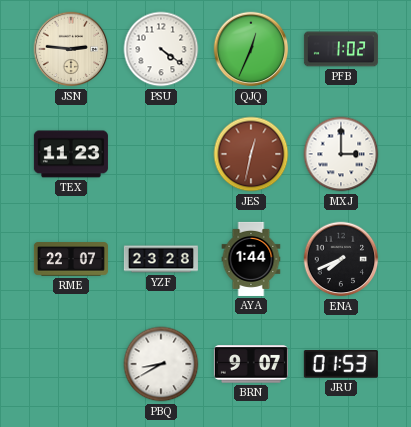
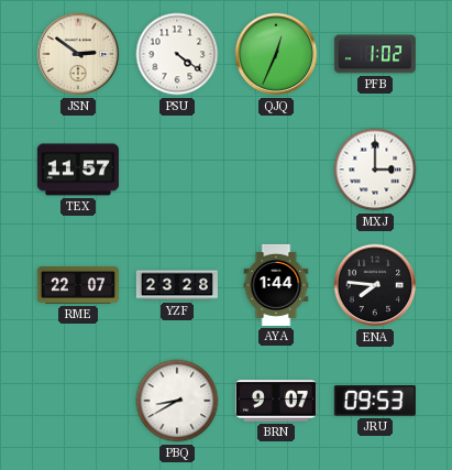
JSN: 2:46 -> 2:51
TEX: 11:23 -> 11:57
JES: 12:32 -> none
ENA: 7:41 -> 7:46
JRU: 01:53 -> 09:53
